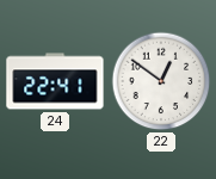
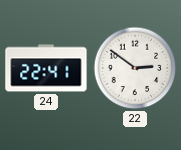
22: 12:51 -> 2:51
